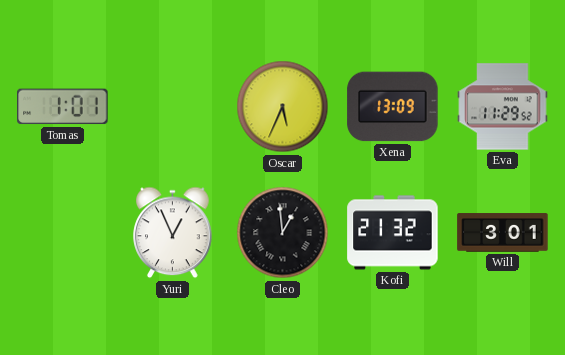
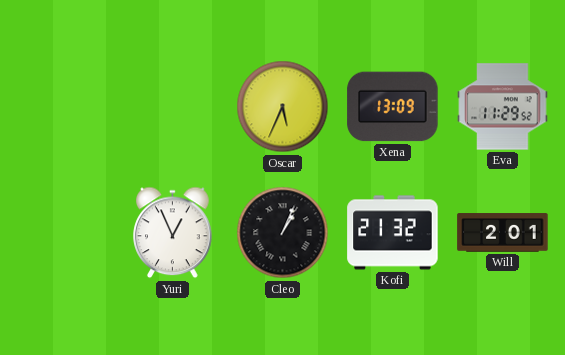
Tomas: 1:01 -> none
Cleo: 12:59 -> 1:04
Will: 3:01 -> 2:01
